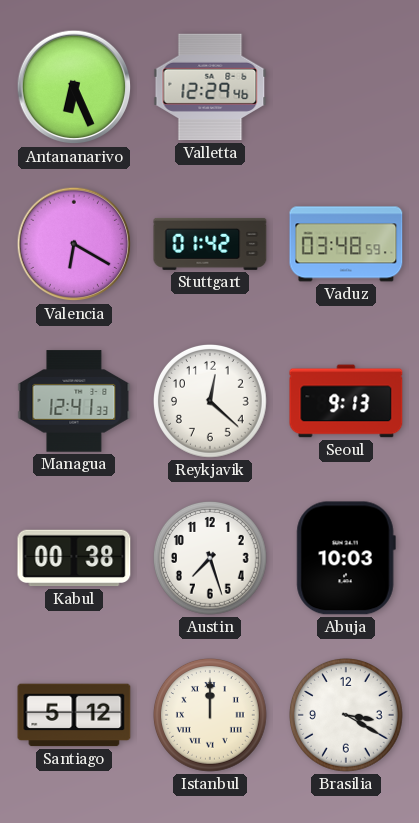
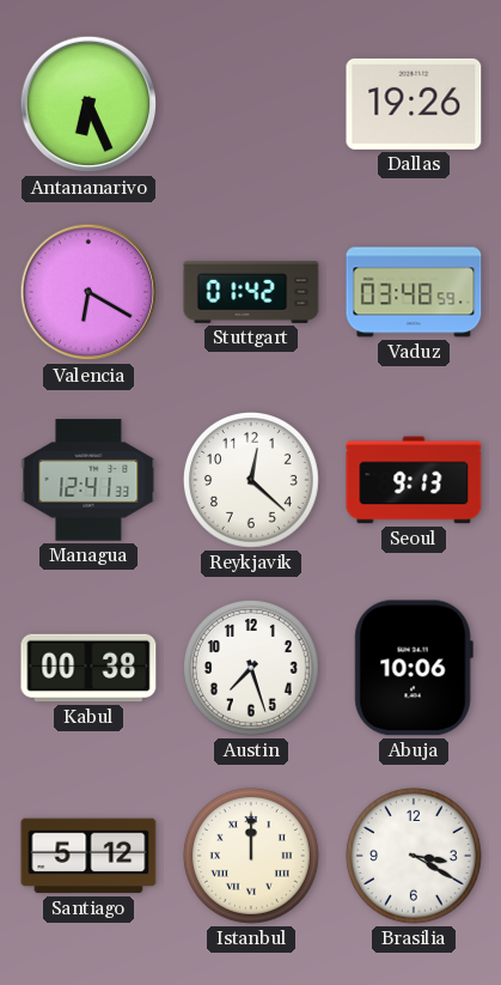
Valletta: 12:29 -> none
Dallas: none -> 19:26
Abuja: 10:03 -> 10:06
